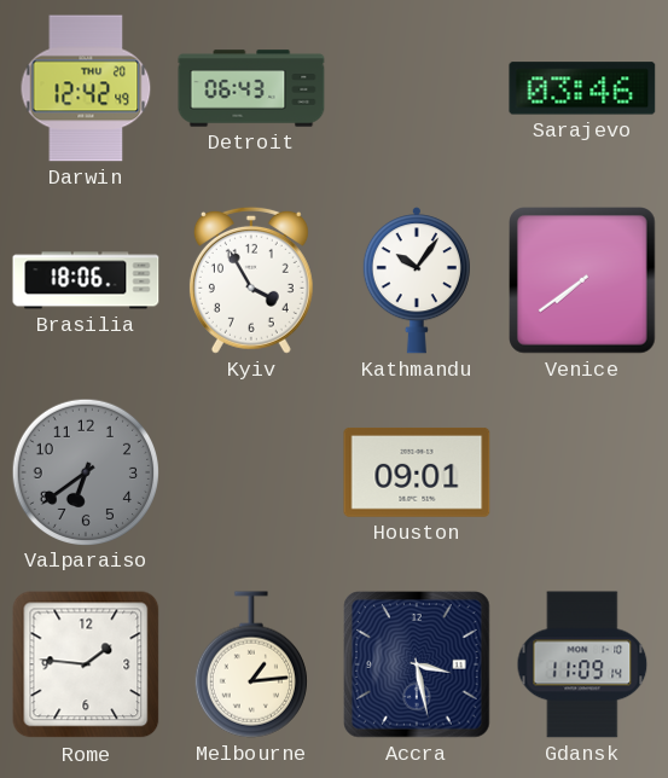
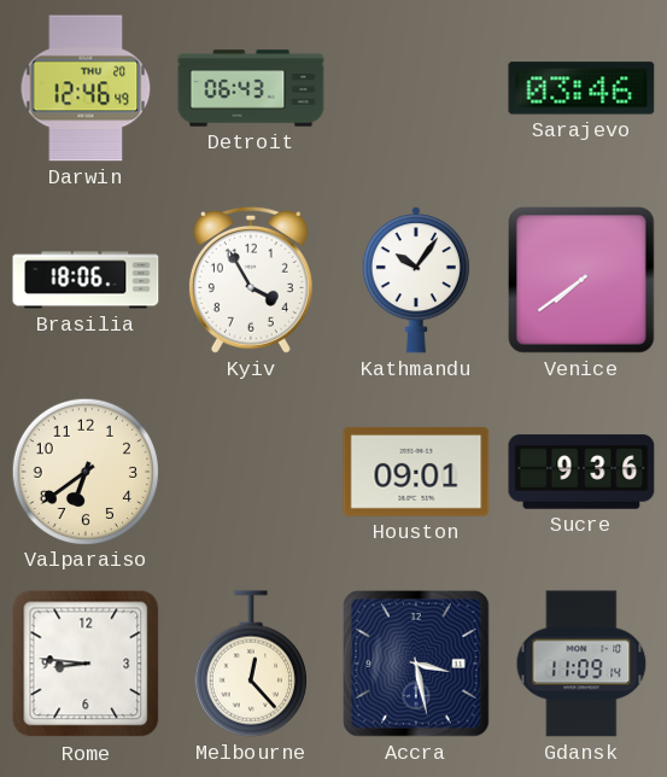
Darwin: 12:42 -> 12:46
Valparaiso dial: grey -> cream
Sucre: none -> 9:36
Rome: 1:46 -> 8:46
Melbourne: 1:14 -> 12:23
